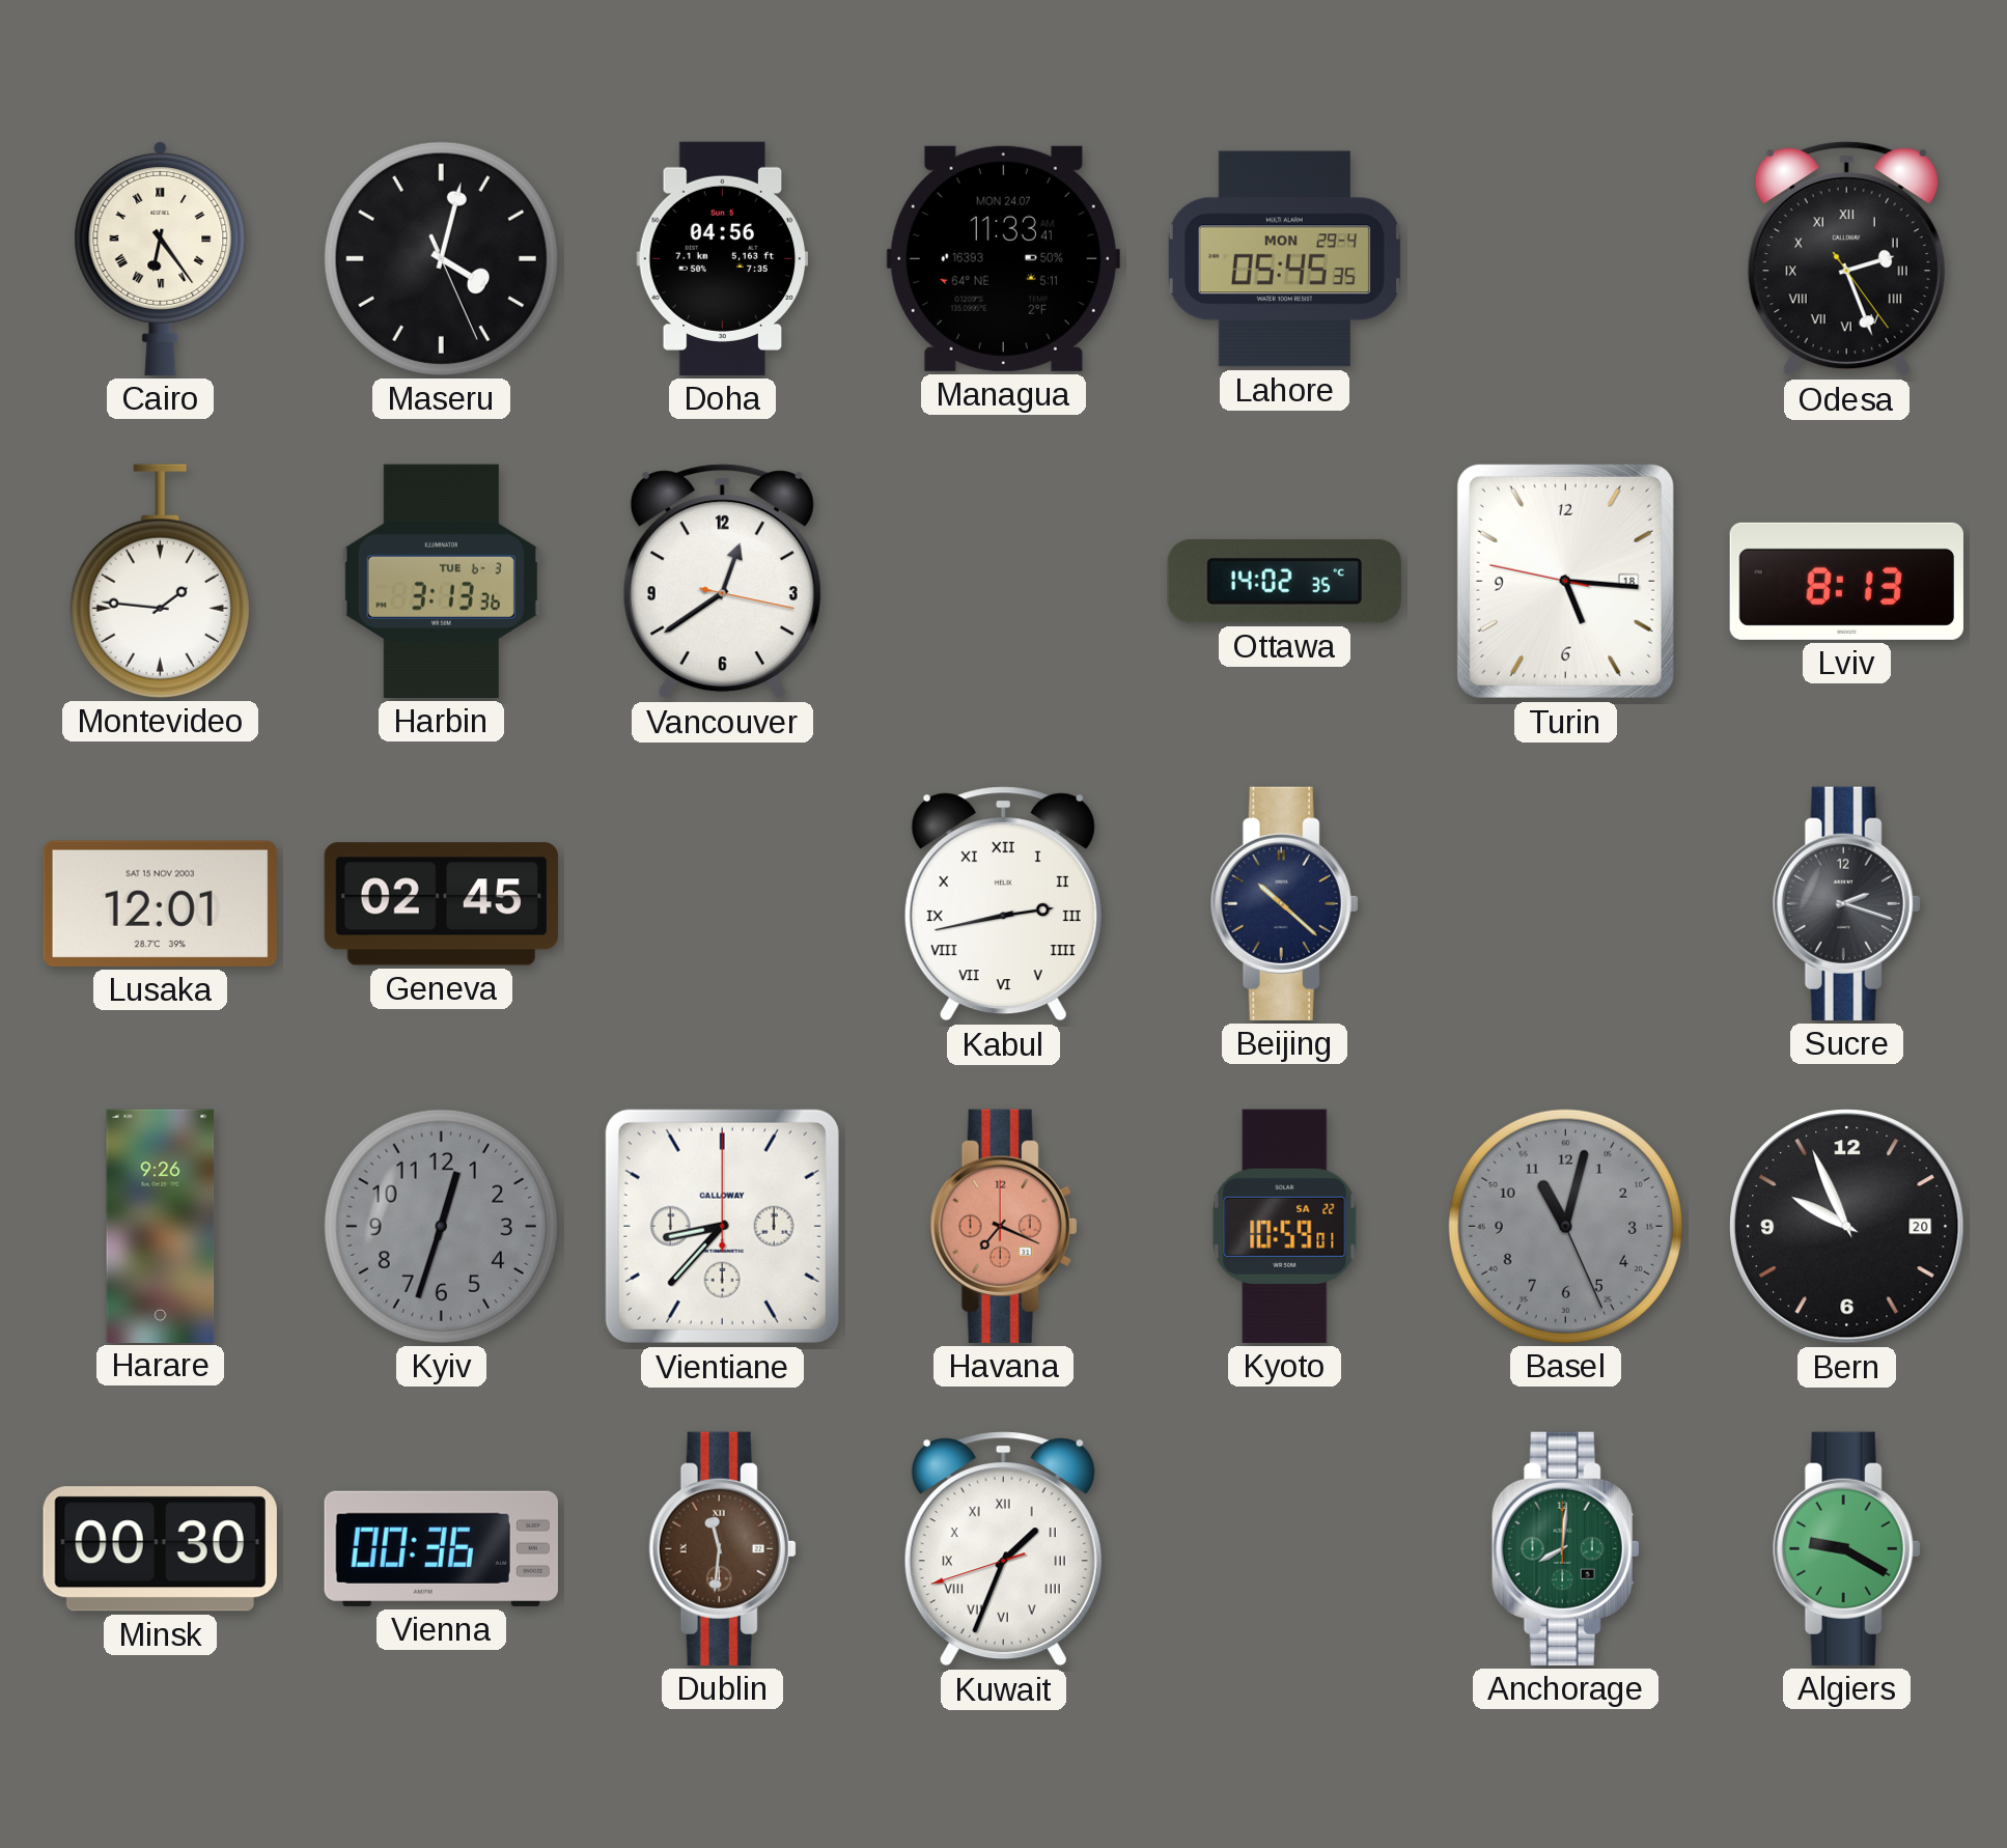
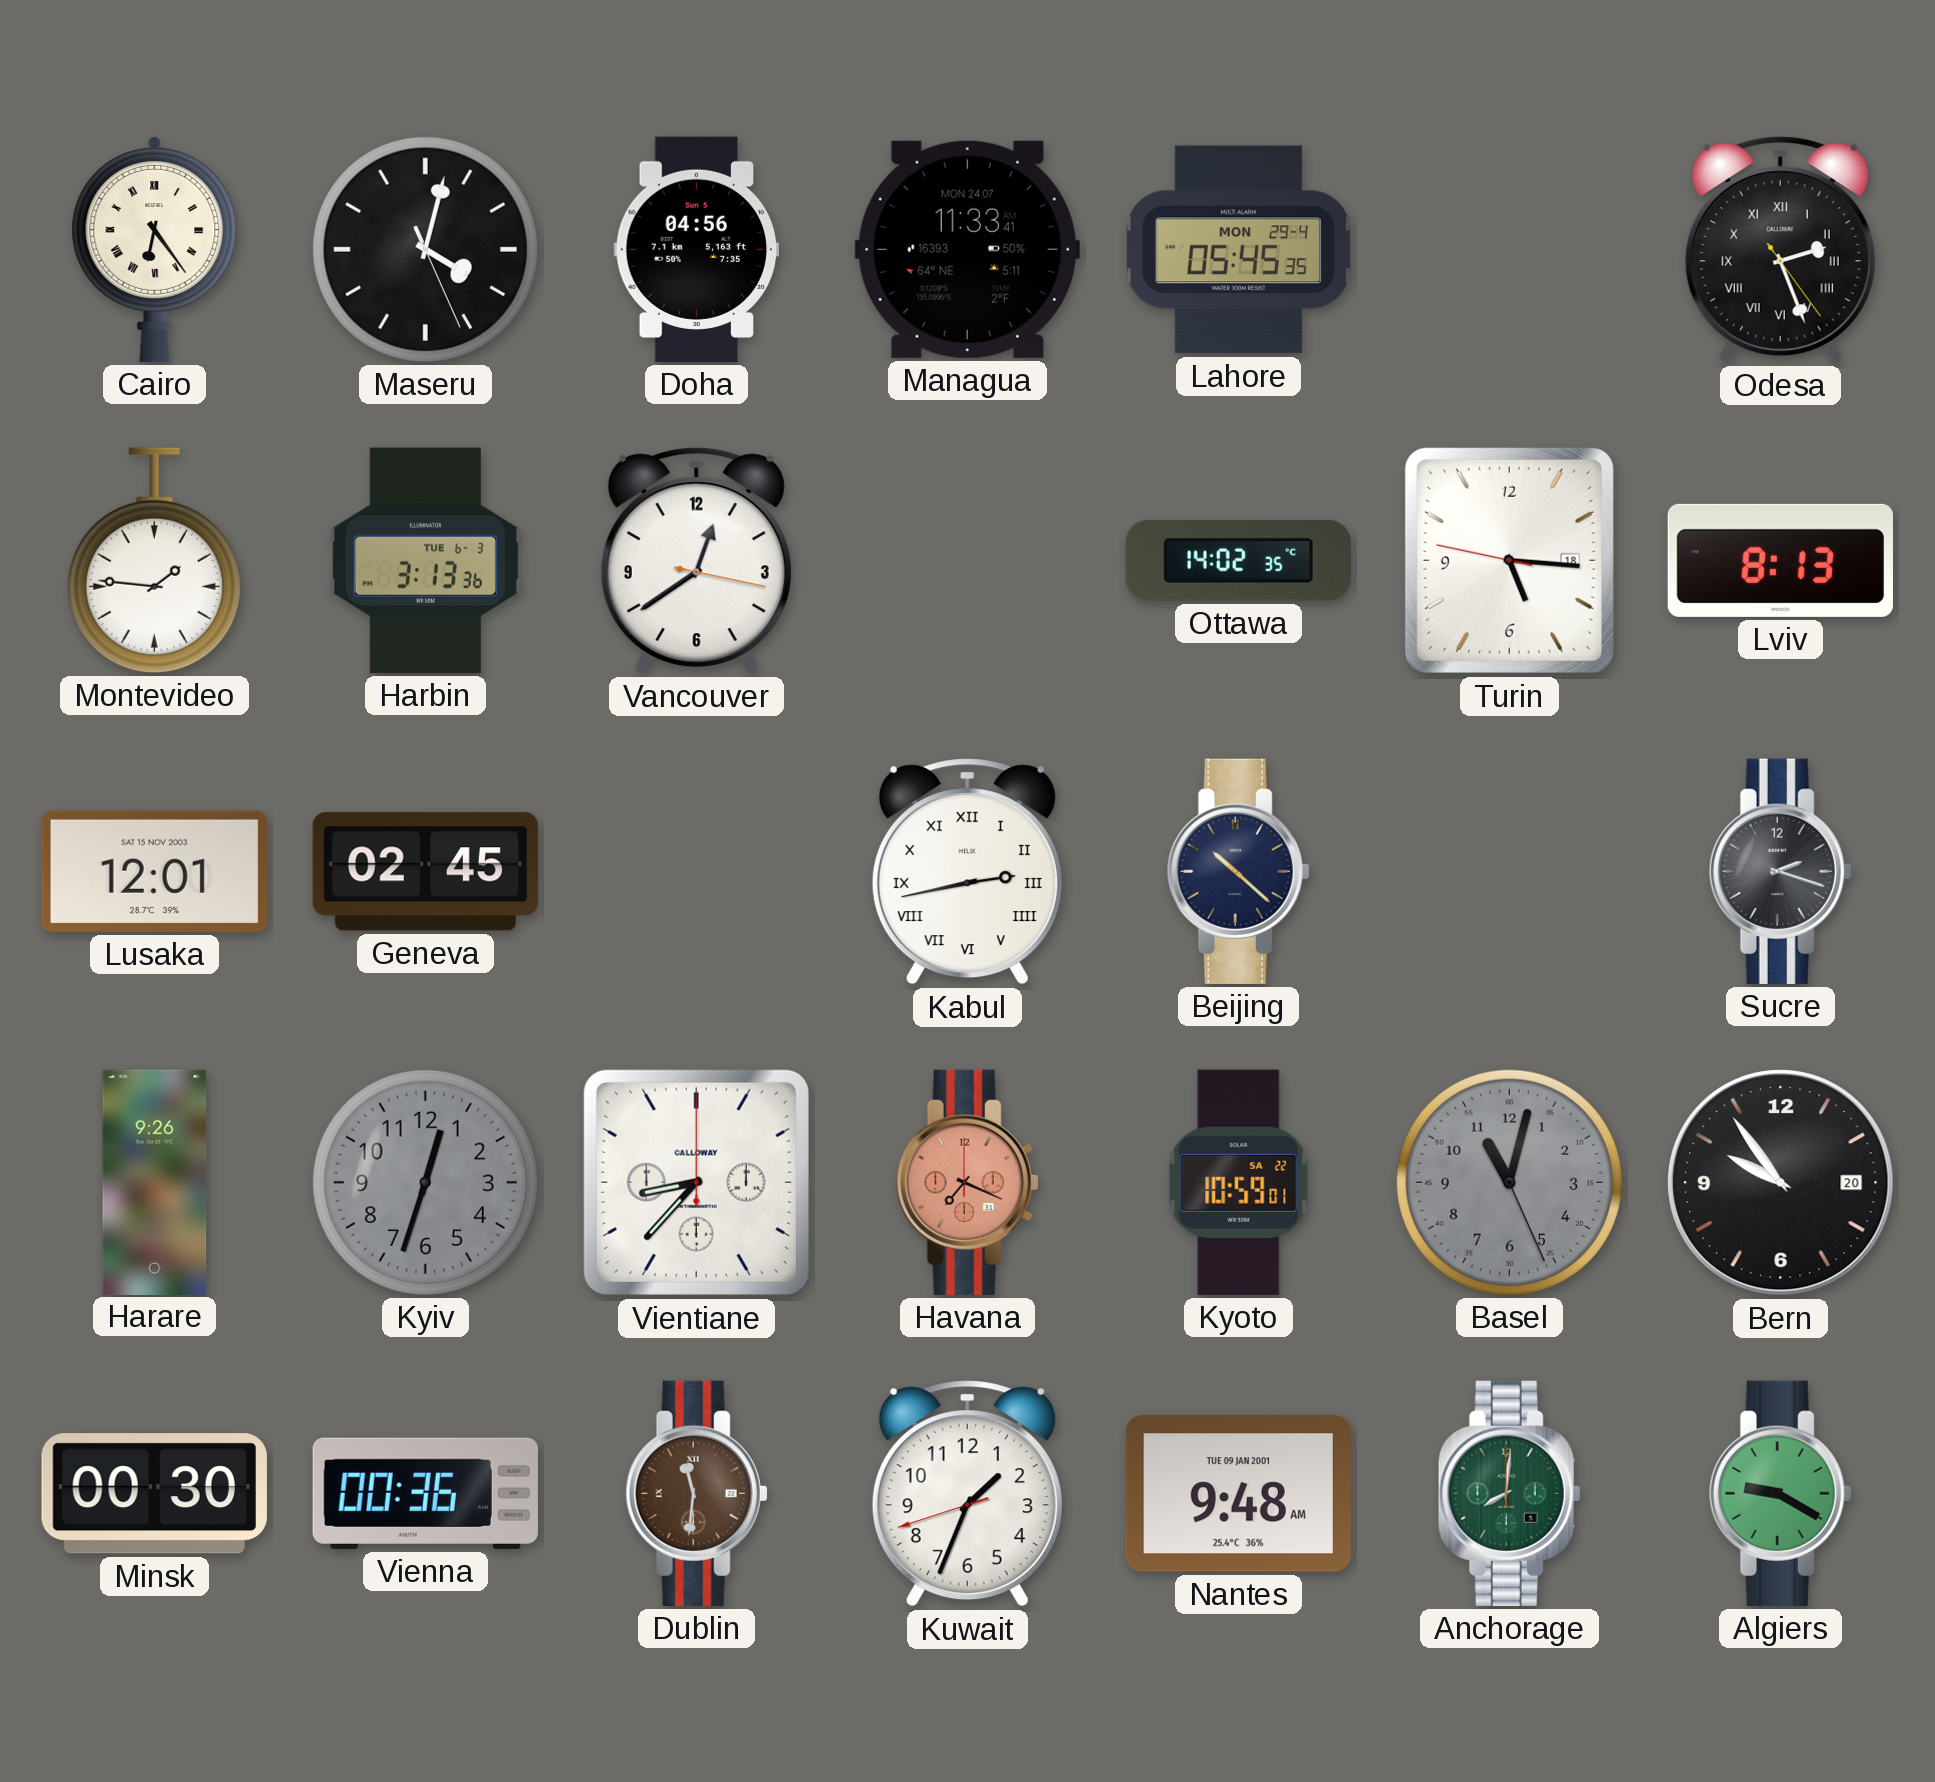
Bern: 9:56 -> 9:54
Kuwait numerals: Roman -> Arabic
Nantes: none -> 9:48
